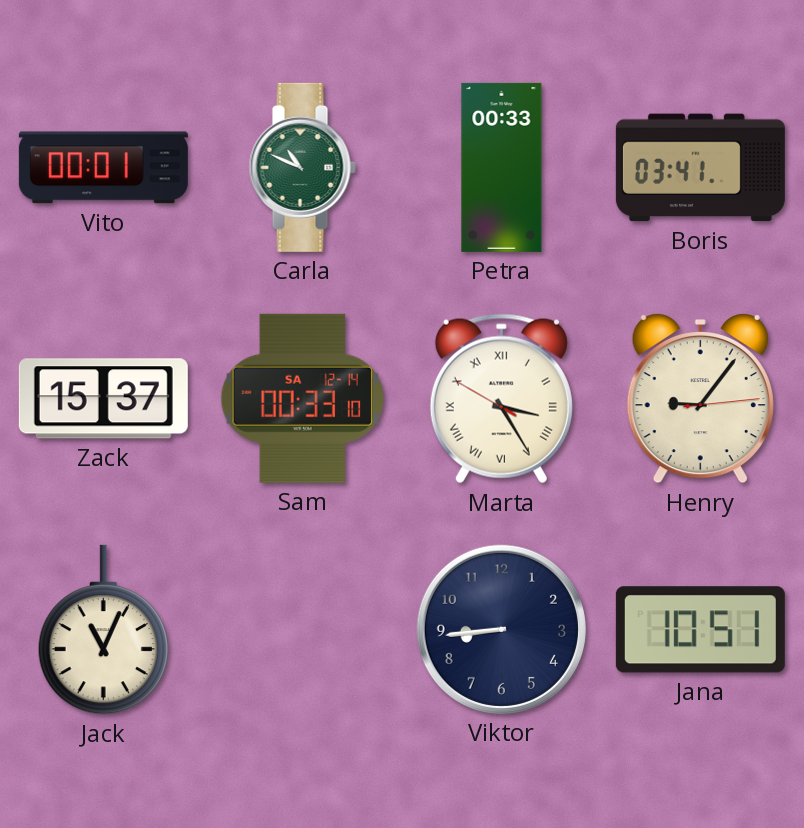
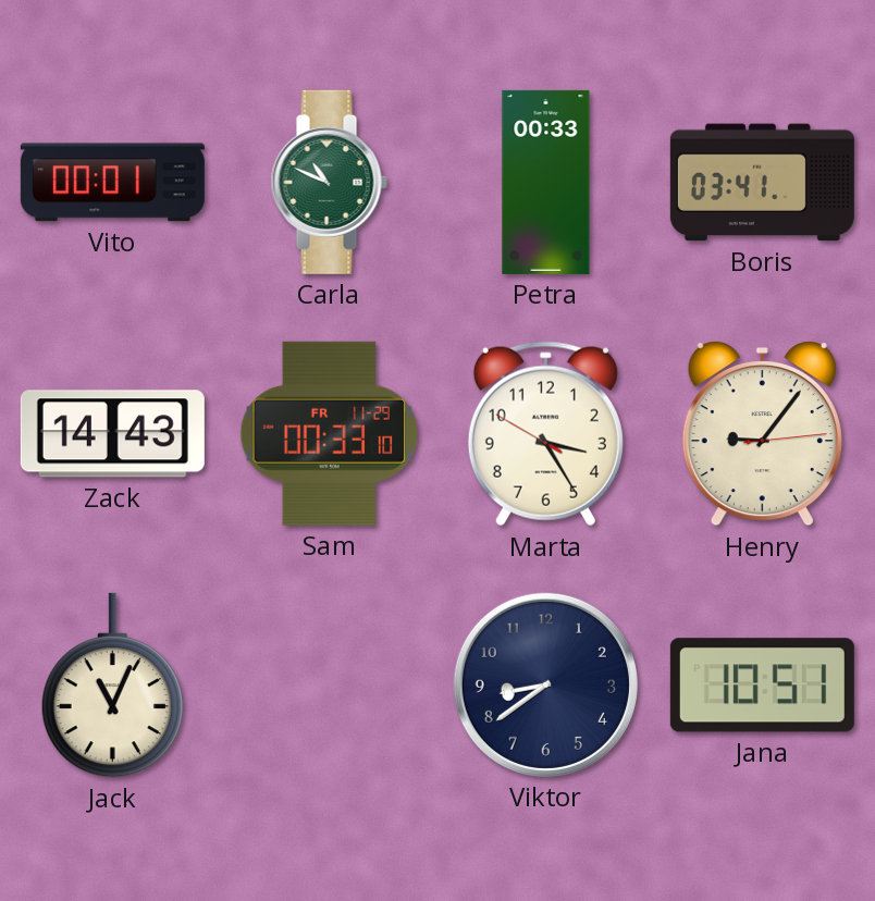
Zack: 15:37 -> 14:43
Sam date: SA 12-14 -> FR 11-29
Marta numerals: Roman -> Arabic
Viktor: 8:44 -> 8:39
